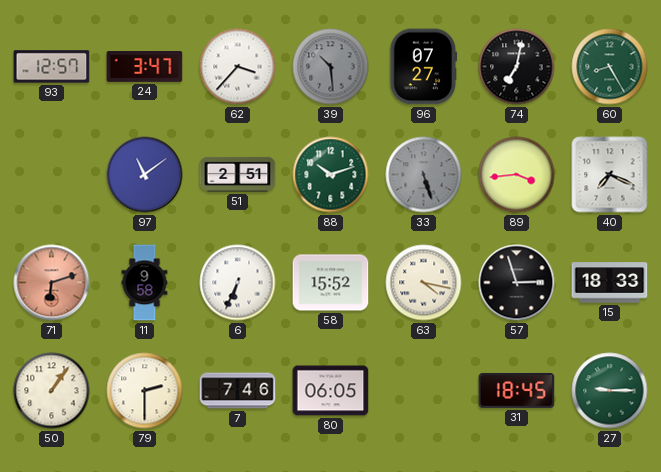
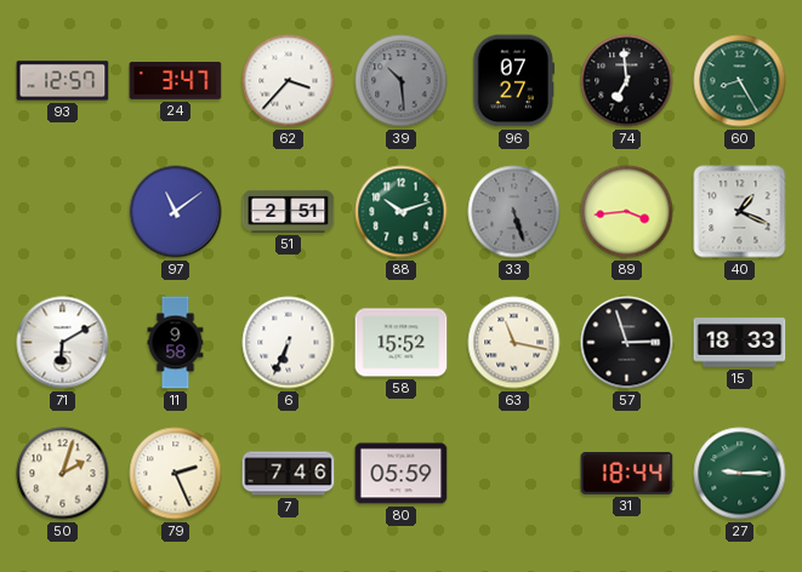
74: 7:02 -> 6:59
40: 7:19 -> 1:19
71: 6:12 -> 6:10
71 dial: salmon -> white
63: 4:17 -> 11:17
50: 1:06 -> 2:03
79: 2:30 -> 2:26
80: 06:05 -> 05:59
31: 18:45 -> 18:44
